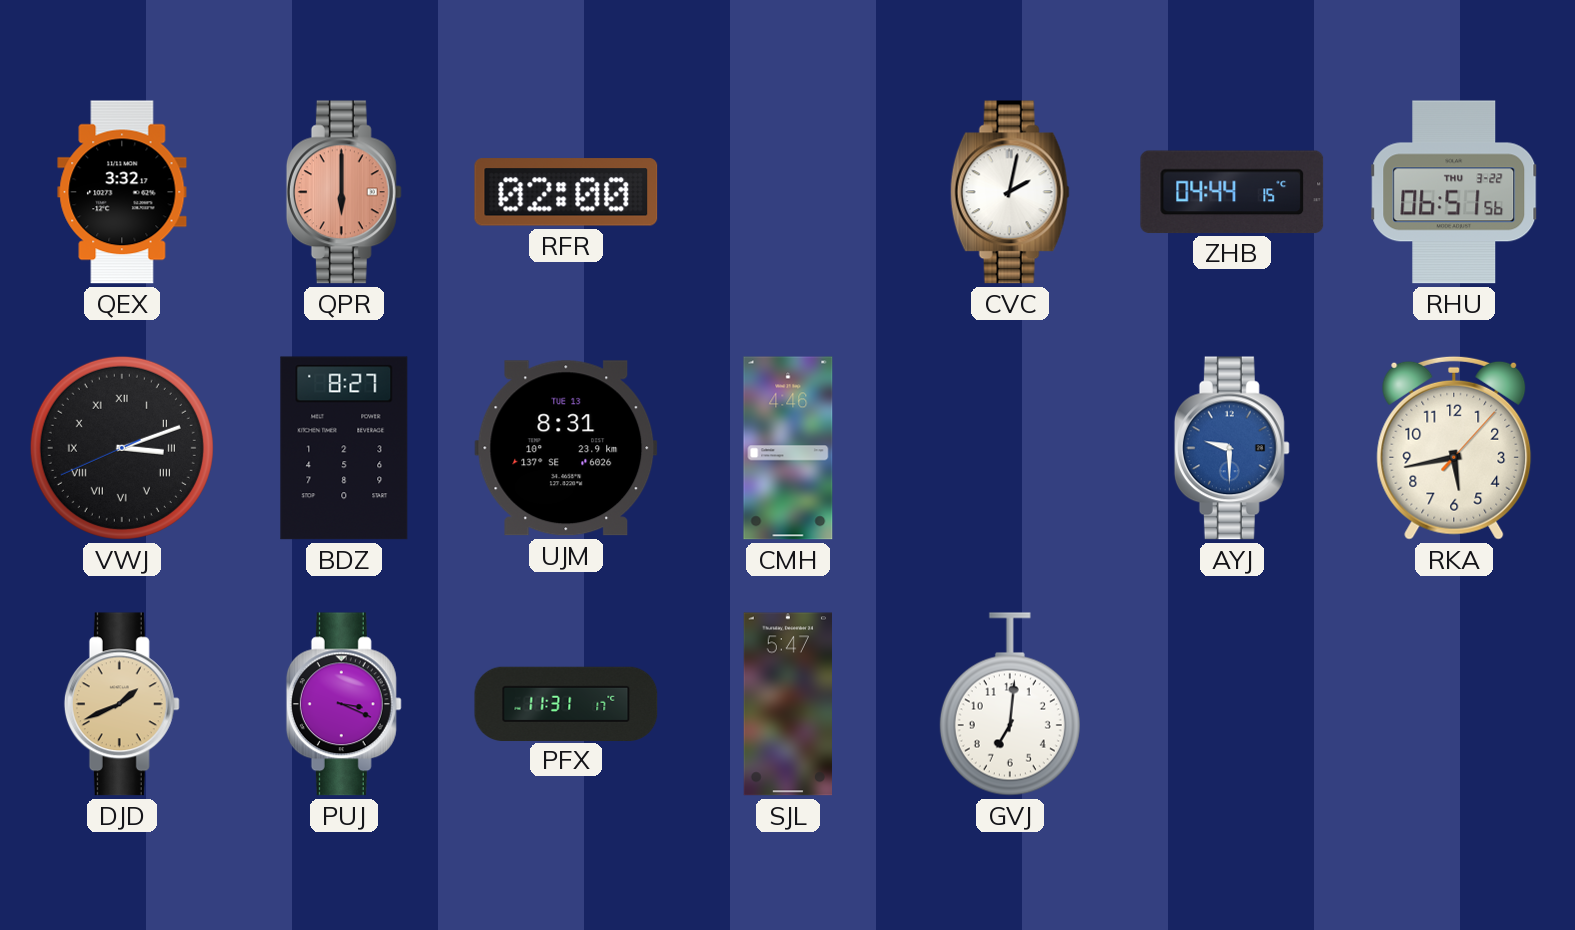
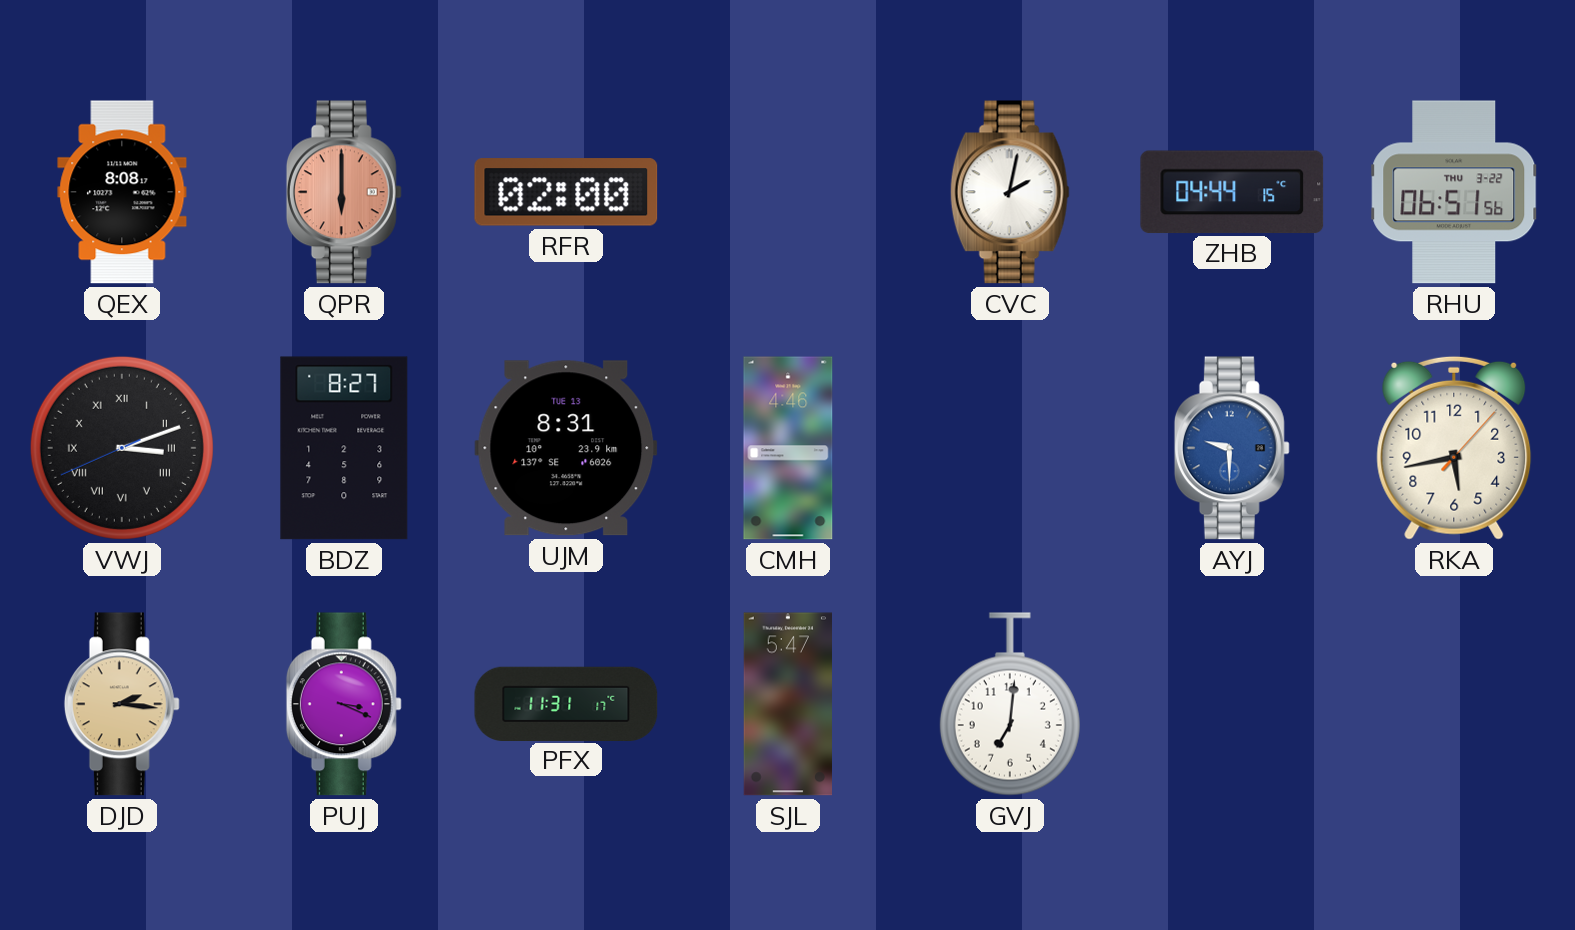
QEX: 3:32 -> 8:08
DJD: 1:41 -> 2:16
